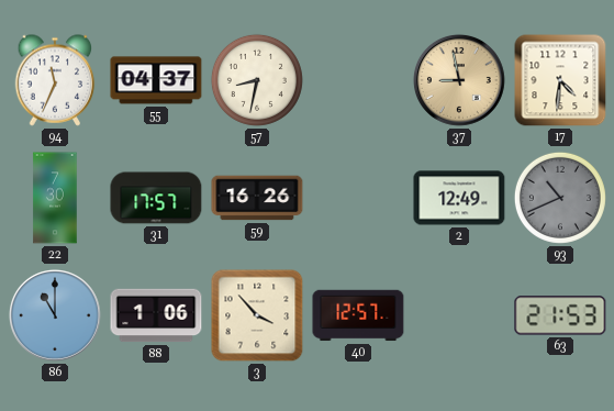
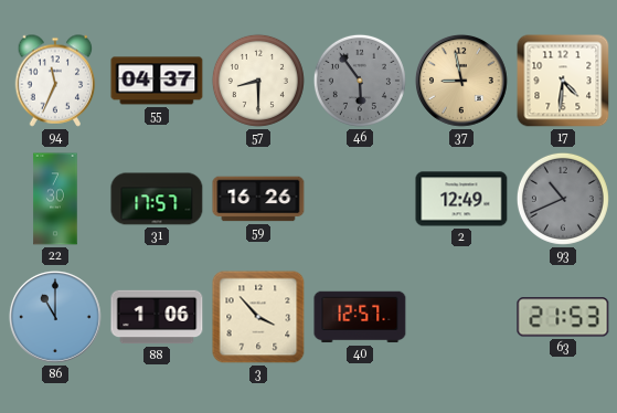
57: 8:32 -> 8:30
46: none -> 5:54
